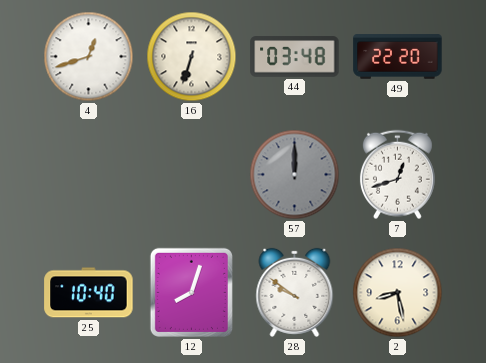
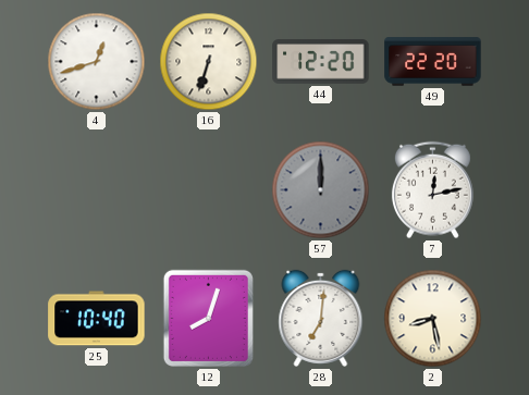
44: 03:48 -> 12:20
7: 12:42 -> 12:13
28: 9:51 -> 7:01
